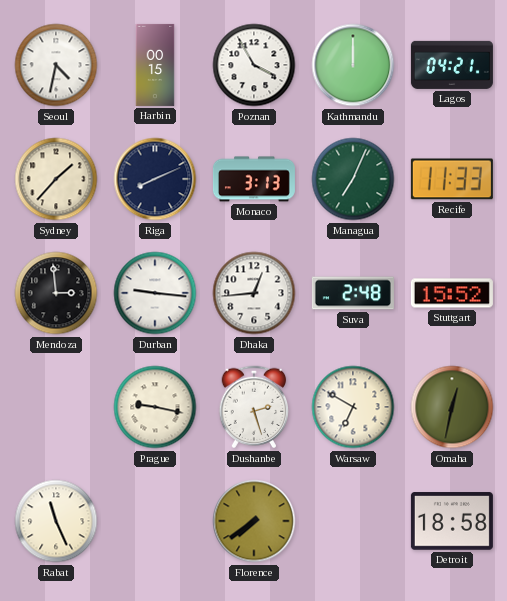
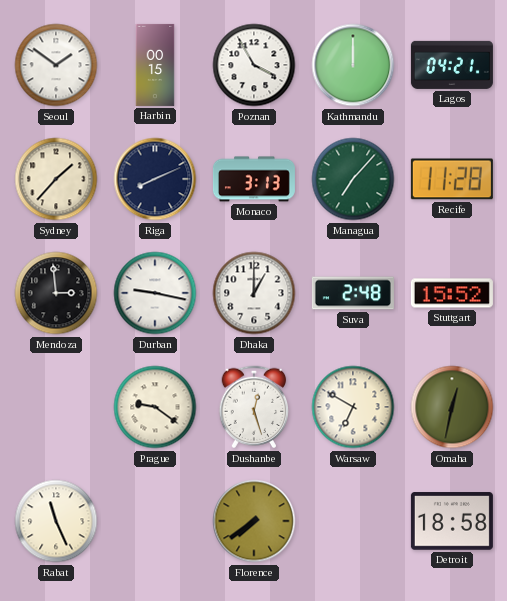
Seoul: 4:32 -> 1:51
Managua: 7:04 -> 7:07
Recife: 11:33 -> 11:28
Durban: 9:16 -> 9:17
Dhaka: 12:44 -> 1:00
Prague: 9:17 -> 9:21
Dushanbe: 2:27 -> 12:27
